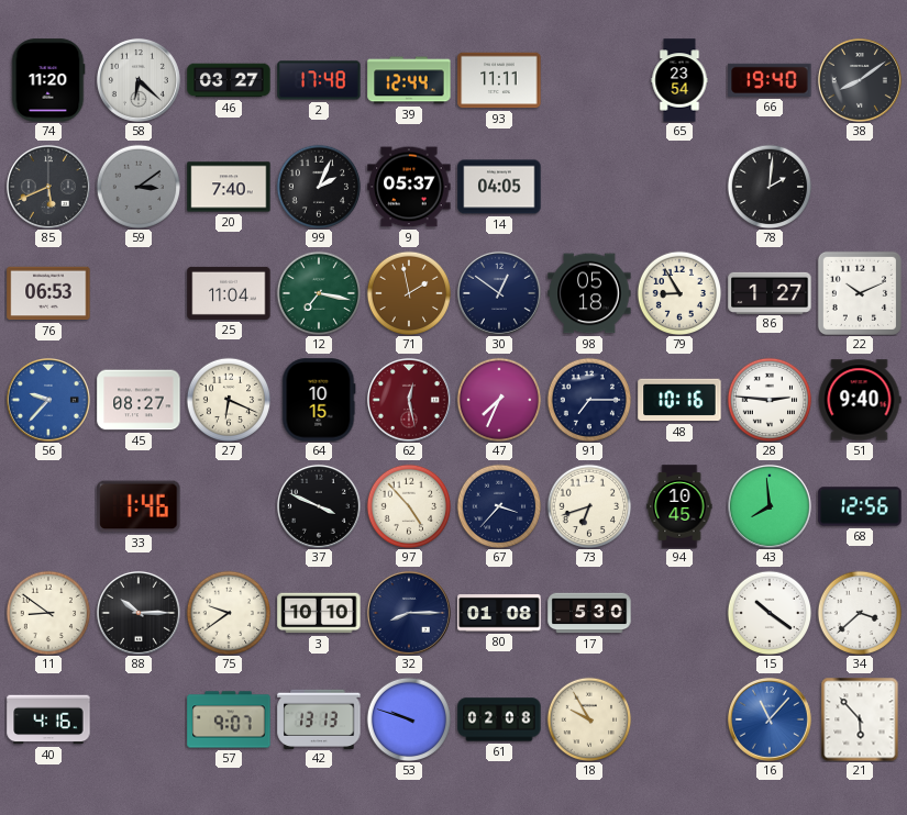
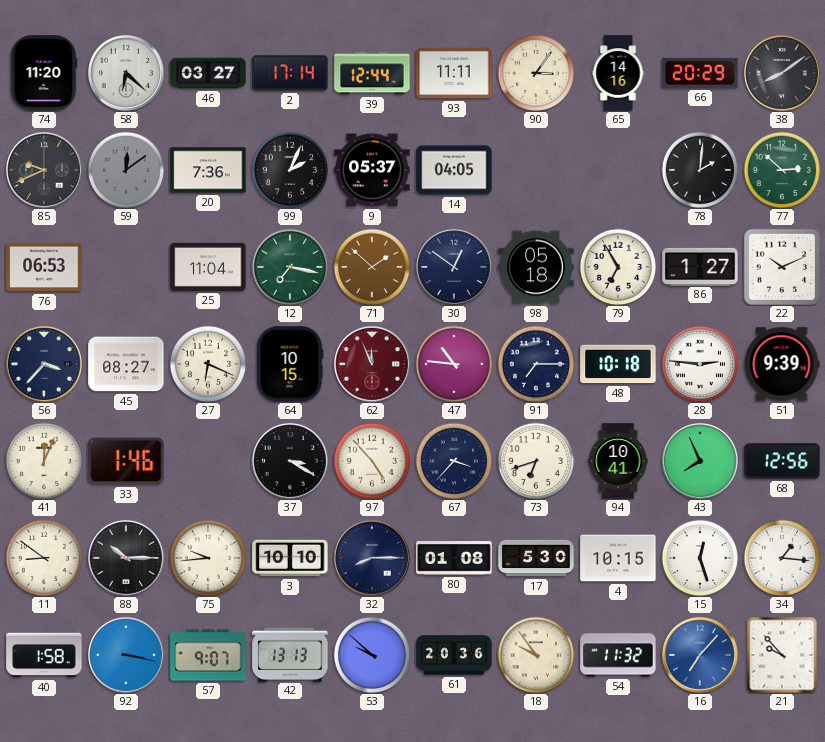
2: 17:48 -> 17:14
90: none -> 3:06
65: 23:54 -> 14:16
66: 19:40 -> 20:29
85: 5:41 -> 9:41
59: 3:09 -> 12:09
20: 7:40 -> 7:36
77: none -> 2:52
71: 1:58 -> 1:52
79: 8:55 -> 6:55
56: 9:37 -> 3:37
56 dial: blue -> navy
62: 12:28 -> 11:56
47: 7:34 -> 10:46
48: 10:16 -> 10:18
51: 9:40 -> 9:39
41: none -> 12:04
37: 3:49 -> 3:20
94: 10:45 -> 10:41
43: 7:59 -> 7:56
75: 9:39 -> 9:44
4: none -> 10:15
15: 10:21 -> 12:27
34: 3:38 -> 1:16
40: 4:16 -> 1:58
92: none -> 3:17
53: 9:48 -> 9:52
61: 02:08 -> 20:36
18: 9:55 -> 9:54
54: none -> 11:32
16: 11:07 -> 7:07
21: 5:53 -> 9:53
